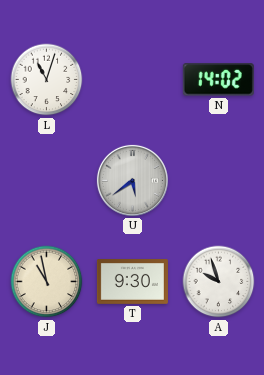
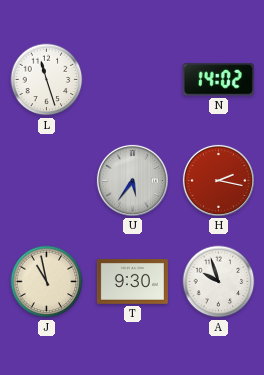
L: 11:03 -> 11:27
U: 5:39 -> 5:36
H: none -> 2:17
